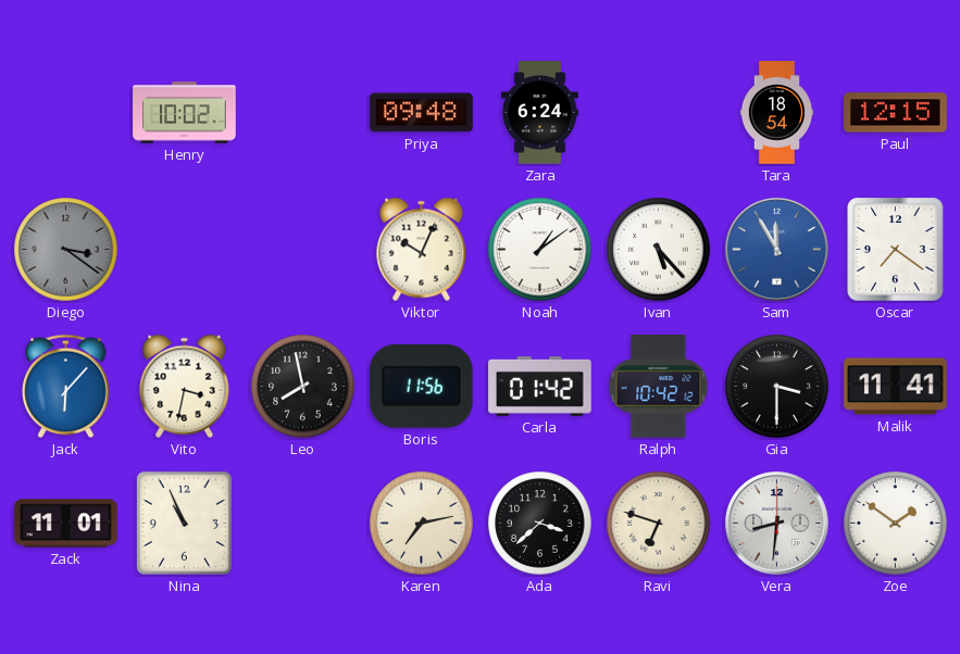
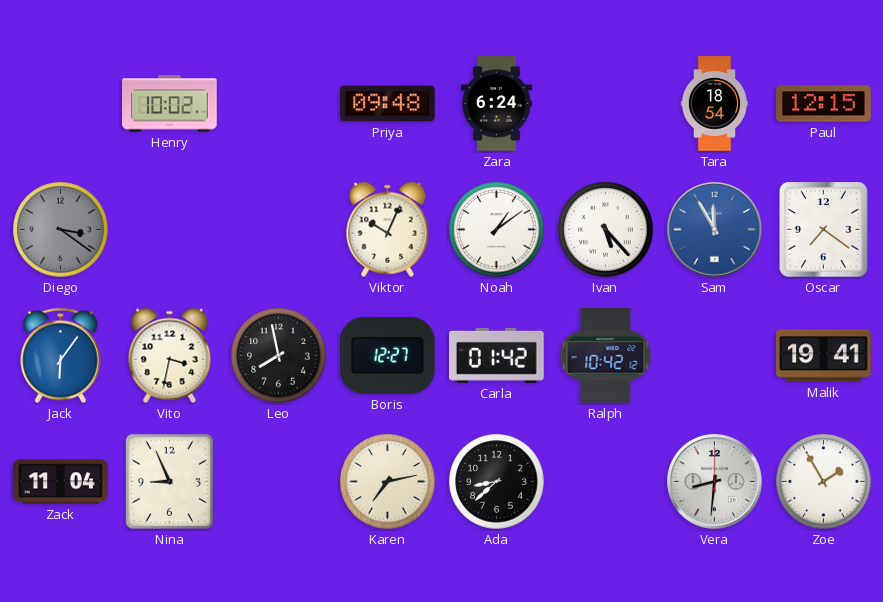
Jack: 6:07 -> 6:06
Boris: 11:56 -> 12:27
Gia: 3:30 -> none
Malik: 11:41 -> 19:41
Zack: 11:01 -> 11:04
Nina: 10:56 -> 8:56
Ada: 3:38 -> 8:38
Ravi: 6:48 -> none
Zoe: 1:51 -> 1:55
